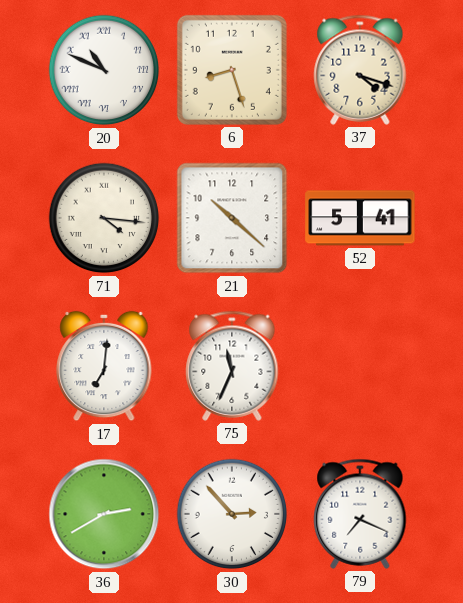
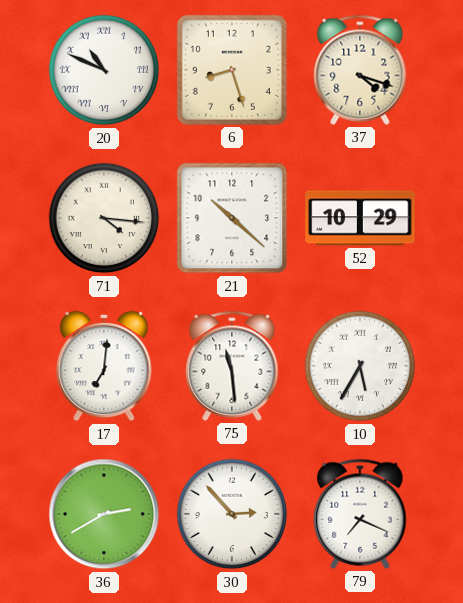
52: 5:41 -> 10:29
75: 11:34 -> 11:29
10: none -> 5:35
